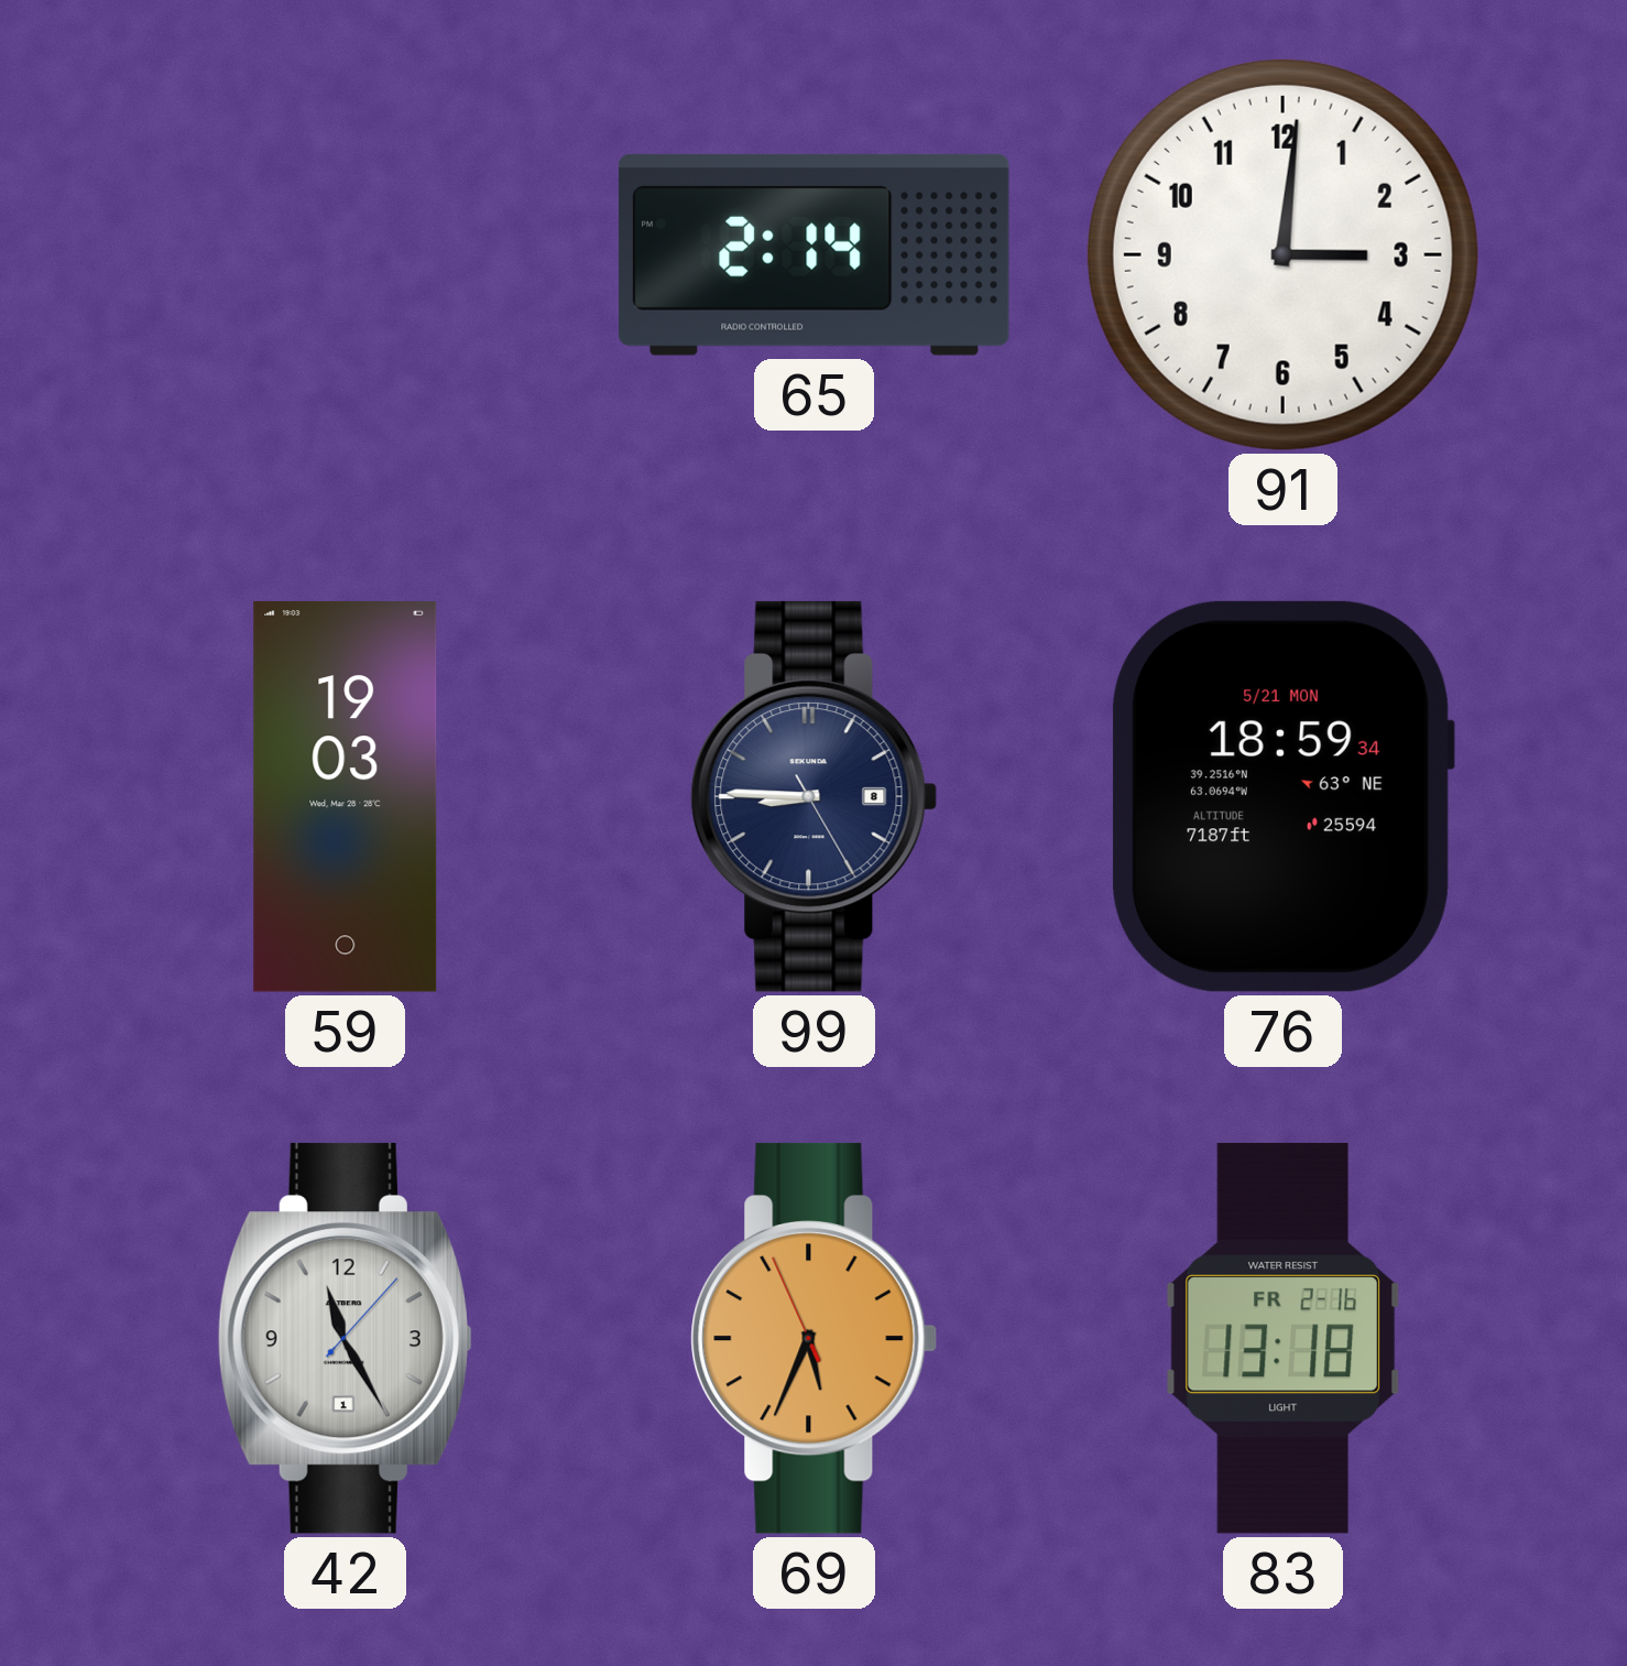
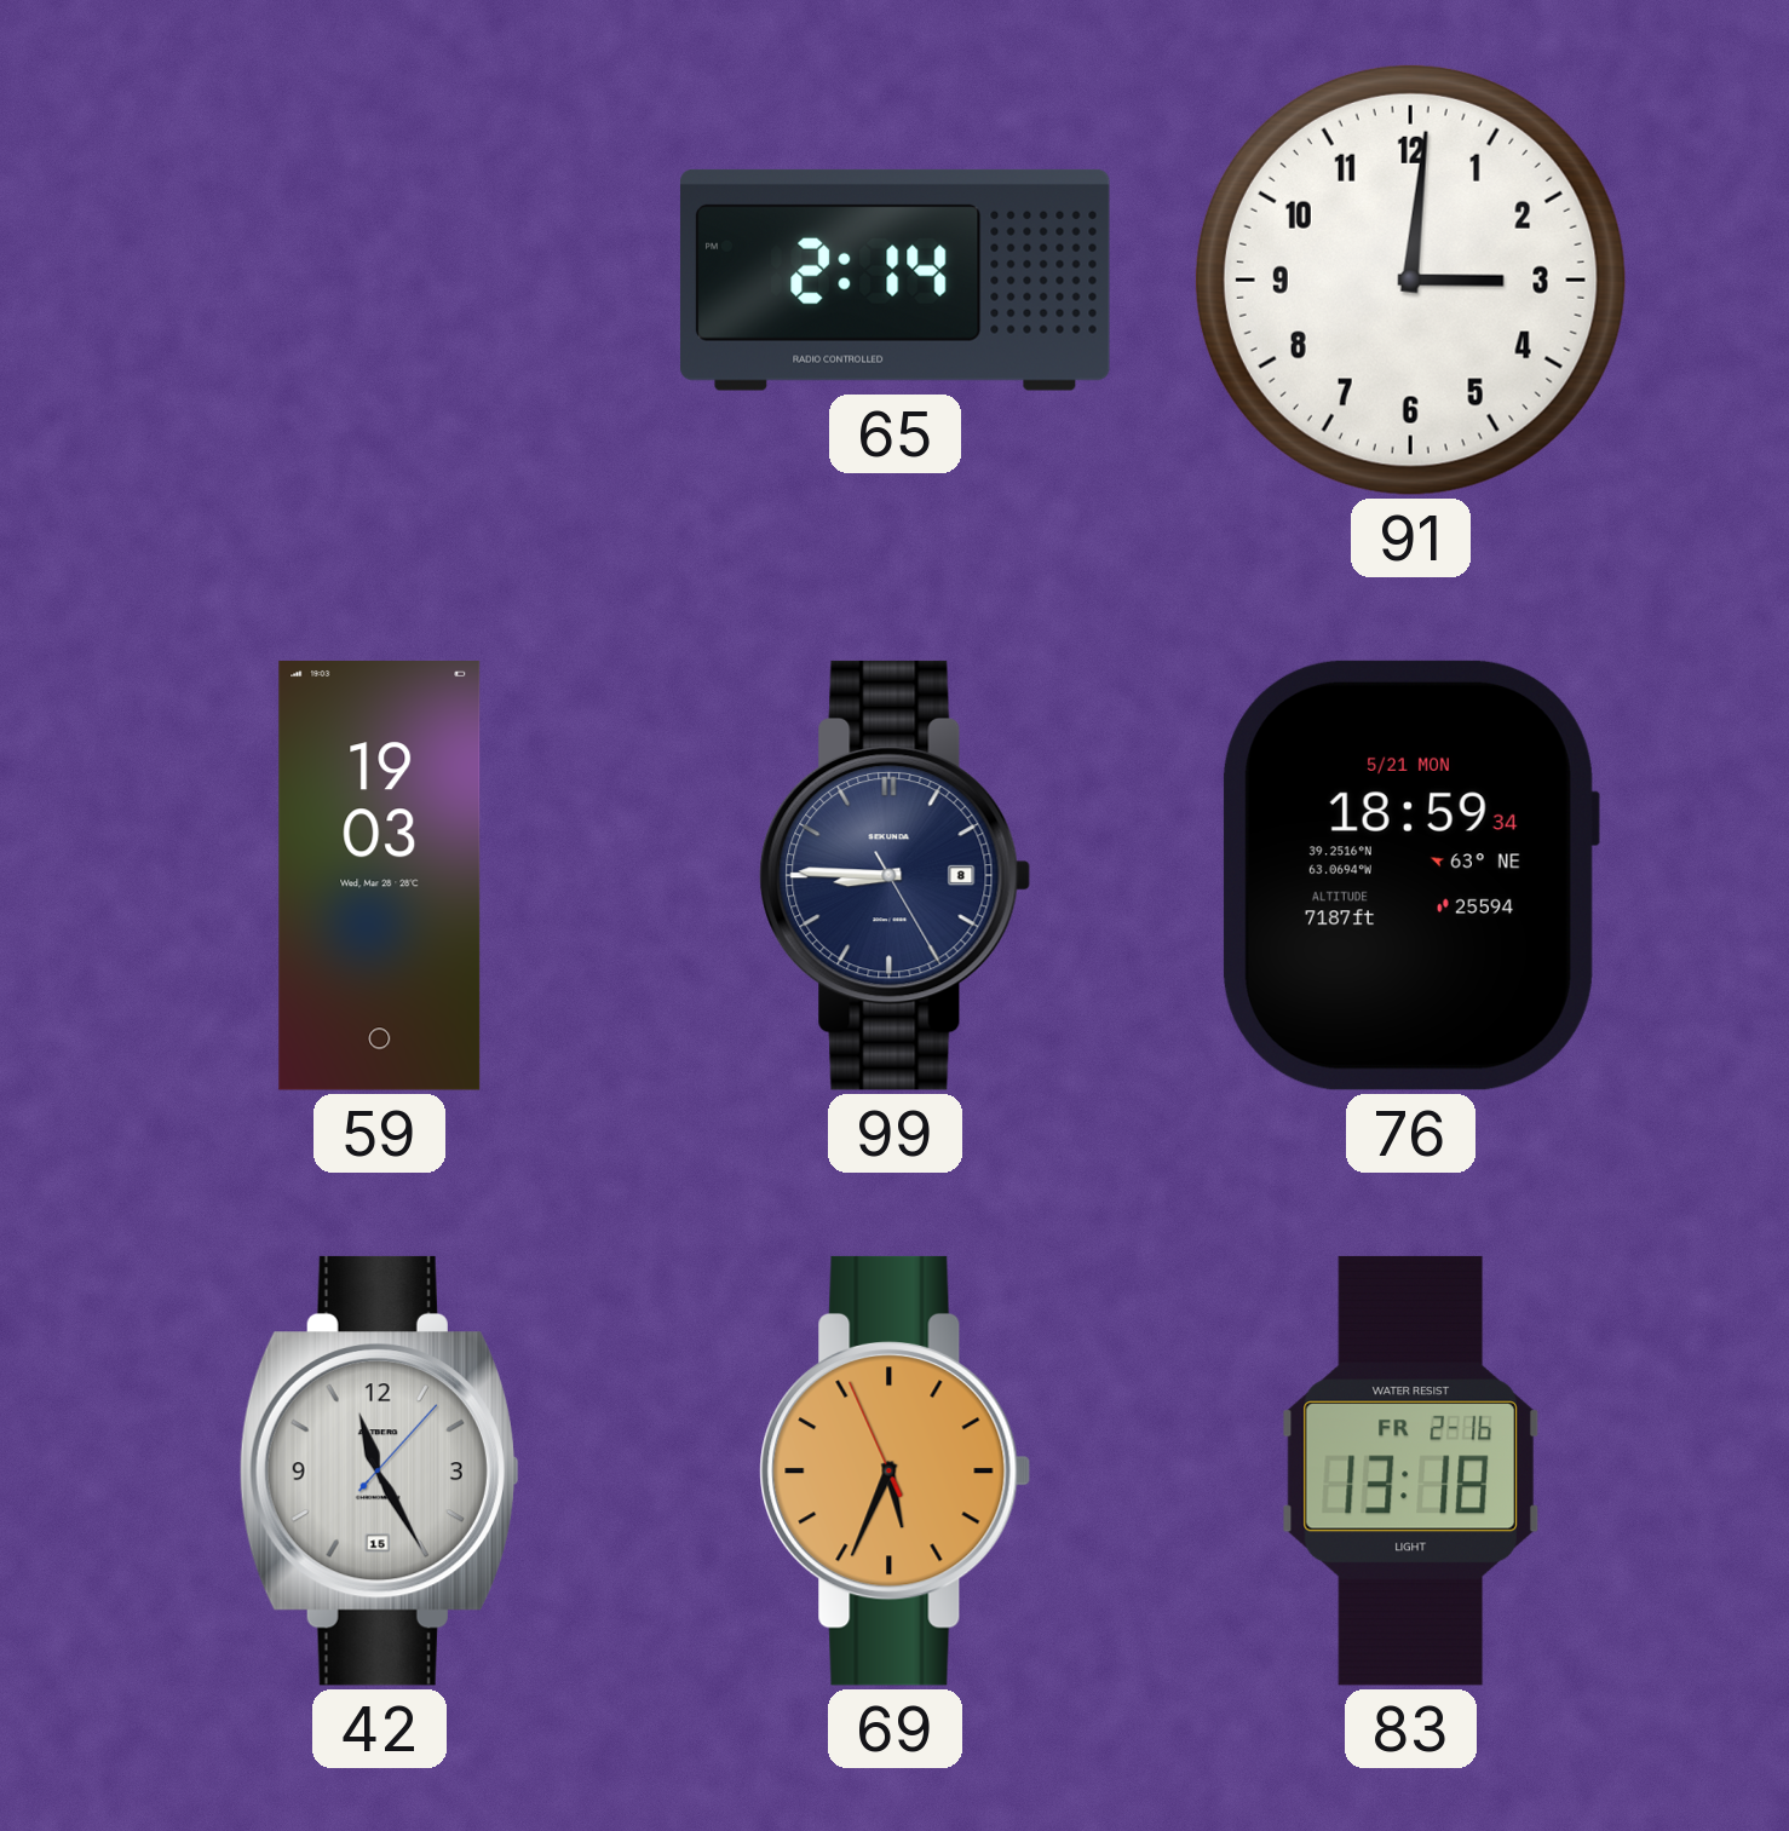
42 date: 1 -> 15
